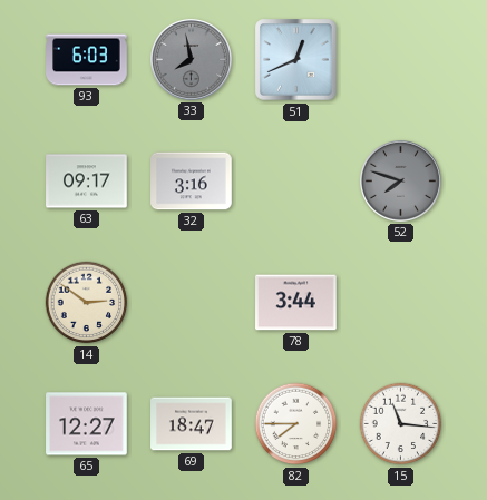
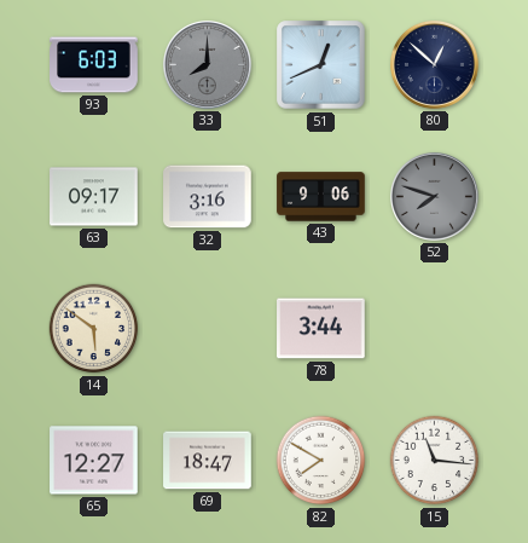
33: 7:58 -> 8:00
80: none -> 12:52
43: none -> 9:06
14: 2:51 -> 5:51
82: 7:45 -> 7:50
